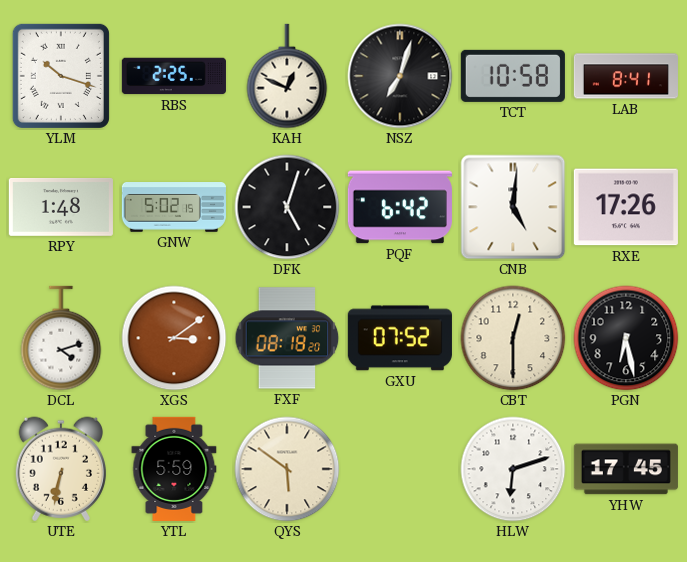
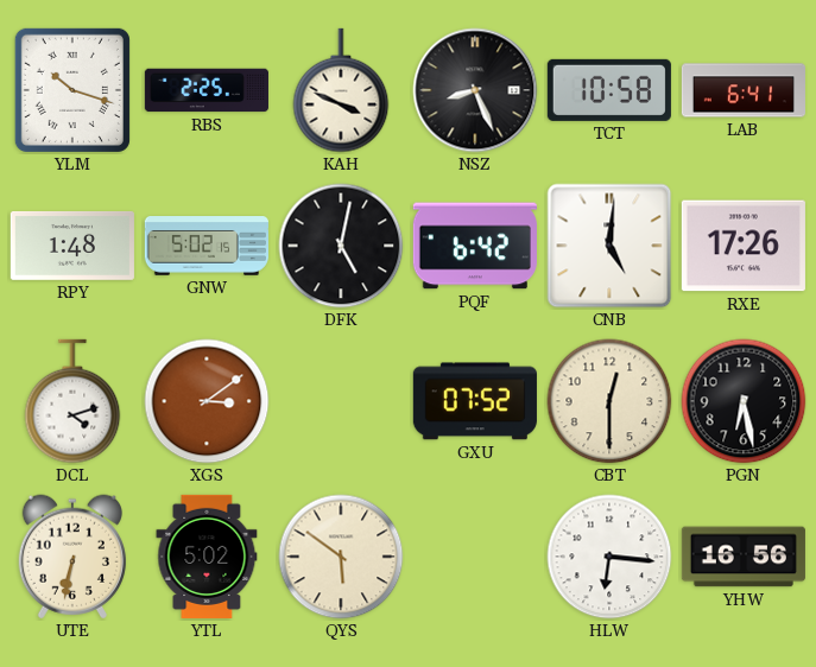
KAH: 12:49 -> 3:49
NSZ: 7:03 -> 8:26
LAB: 8:41 -> 6:41
DFK: 5:03 -> 5:02
FXF: 08:18 -> none
YTL: 5:59 -> 5:02
HLW: 6:12 -> 6:16
YHW: 17:45 -> 16:56
